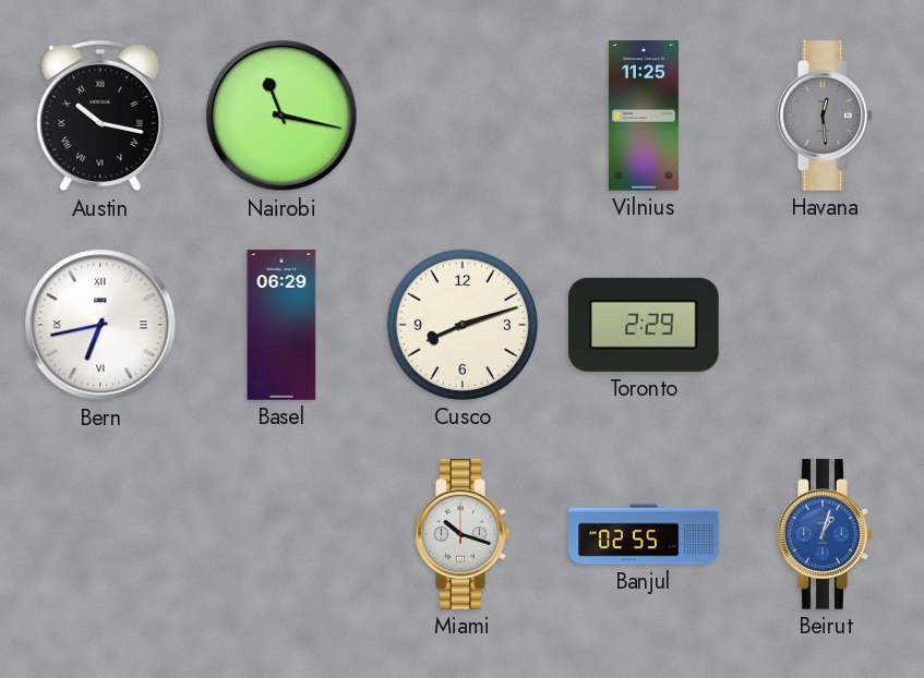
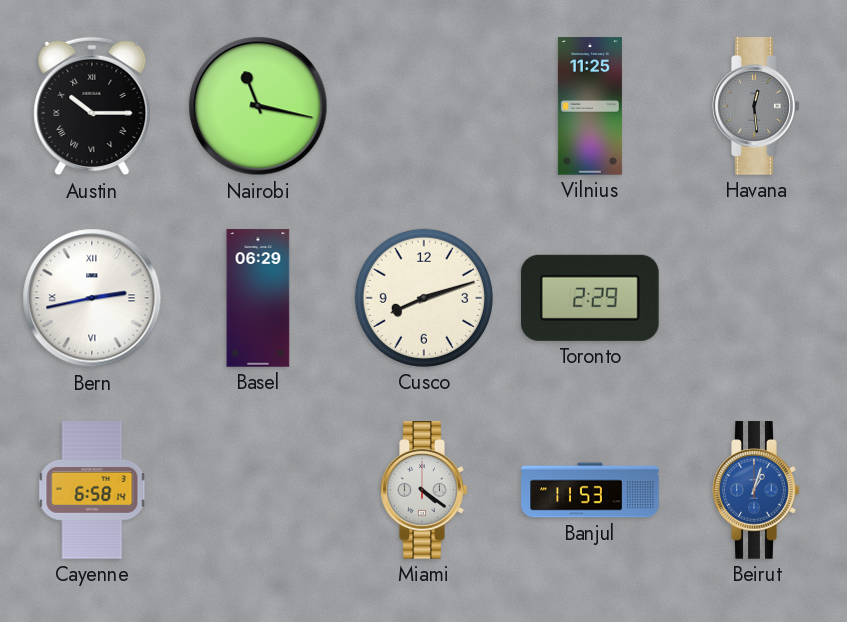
Austin: 10:17 -> 10:15
Bern: 6:43 -> 2:43
Cayenne: none -> 6:58
Miami: 10:18 -> 4:21
Banjul: 02:55 -> 11:53
